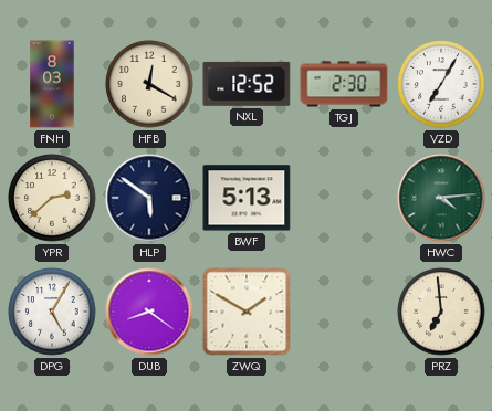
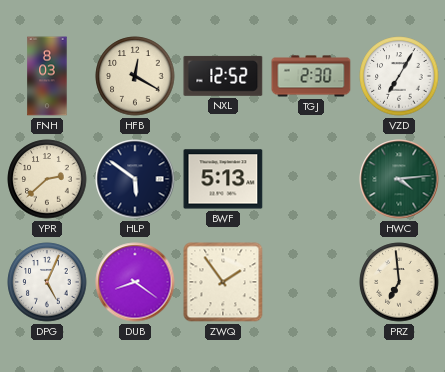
DPG: 5:05 -> 5:04
ZWQ: 1:50 -> 1:54
